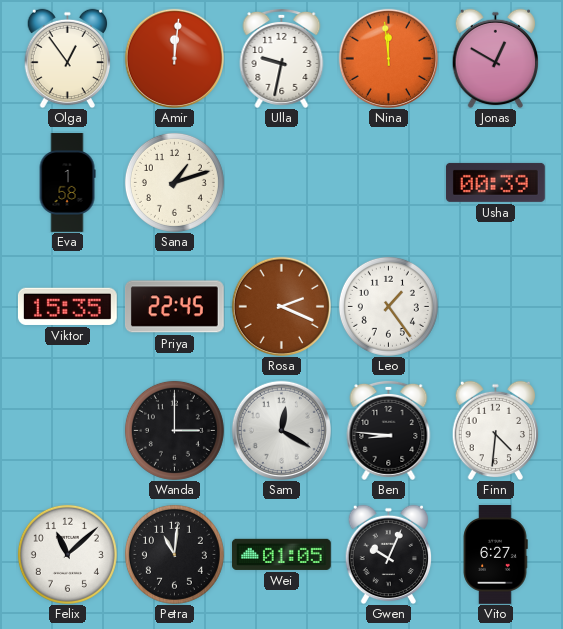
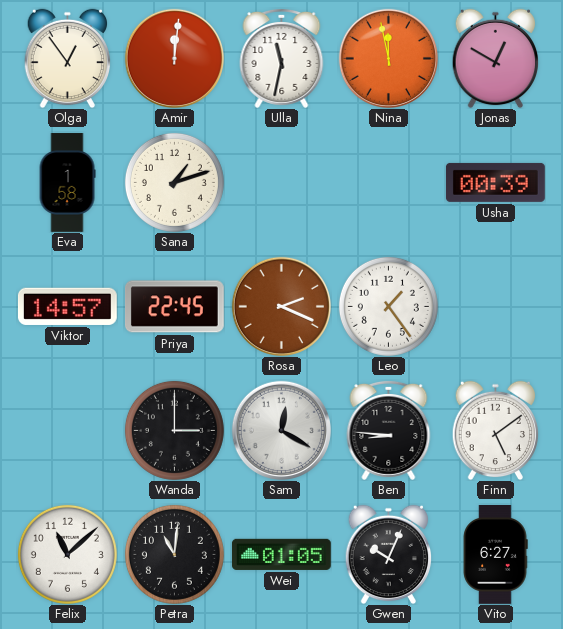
Ulla: 9:32 -> 11:32
Nina: 11:59 -> 11:58
Viktor: 15:35 -> 14:57
Finn: 4:31 -> 5:09
